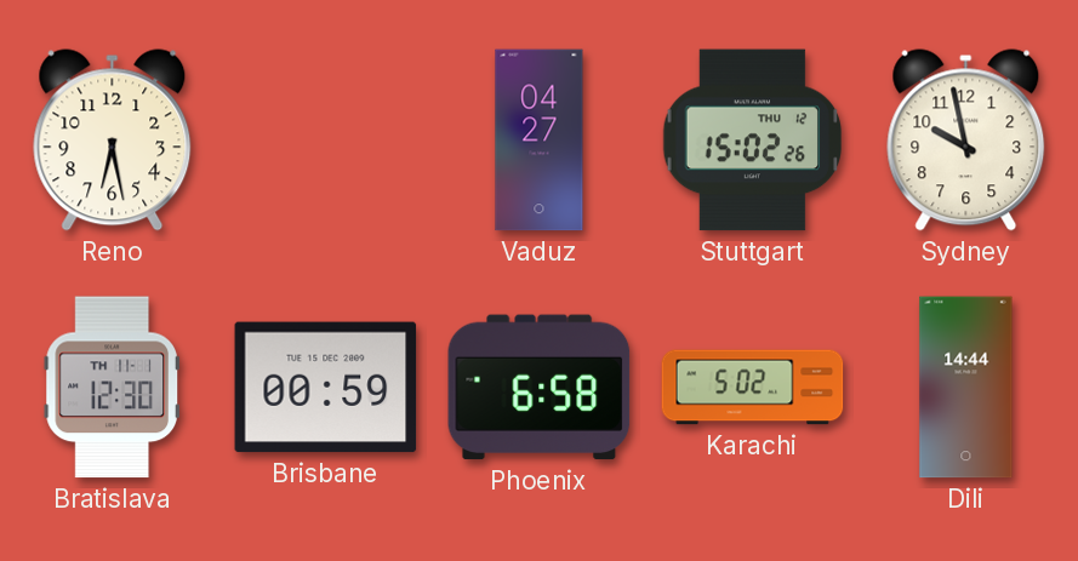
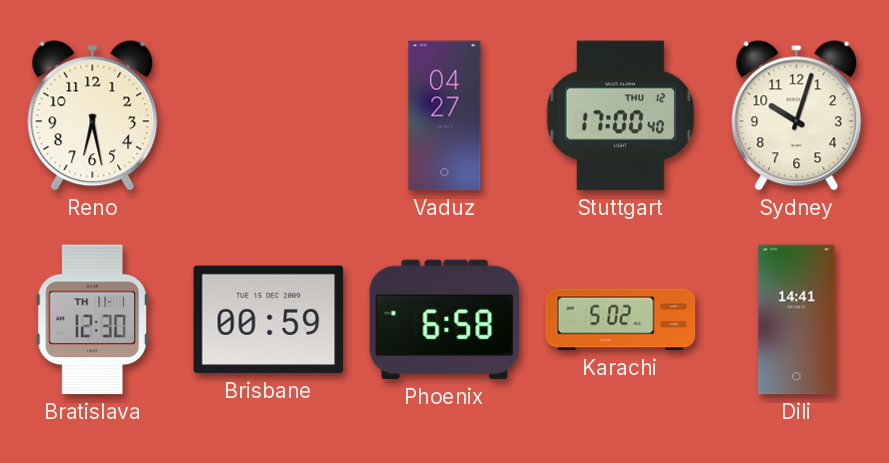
Stuttgart: 15:02 -> 17:00
Sydney: 9:58 -> 10:03
Dili: 14:44 -> 14:41
